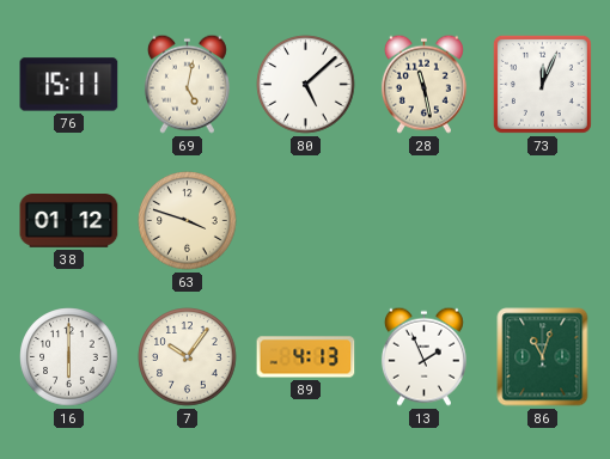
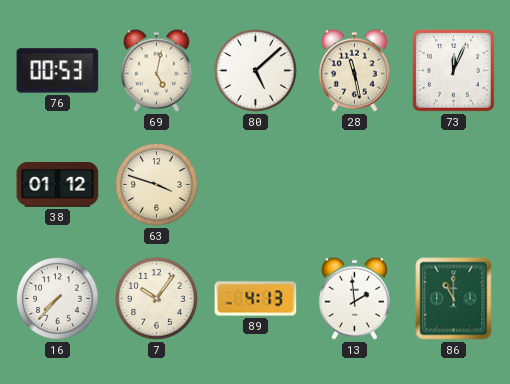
76: 15:11 -> 00:53
16: 6:00 -> 7:37
13: 1:56 -> 1:59
86: 11:03 -> 11:00
